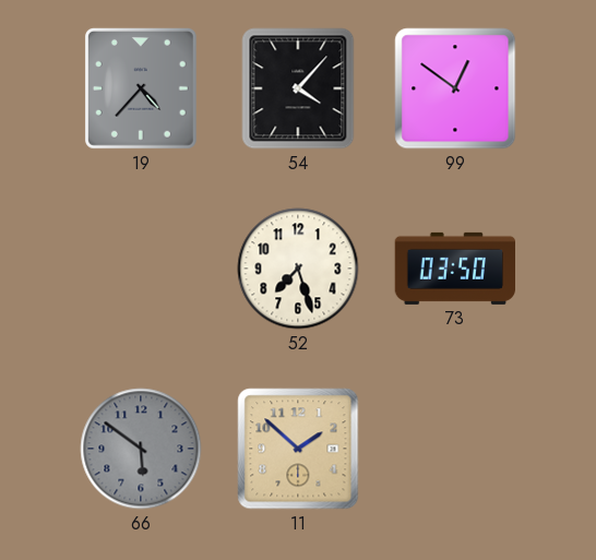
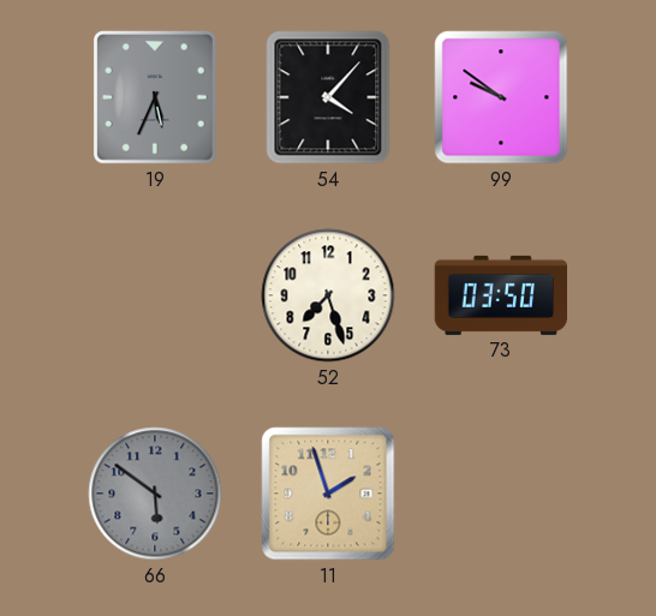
19: 4:37 -> 5:34
99: 12:51 -> 9:51
11: 1:52 -> 1:57
